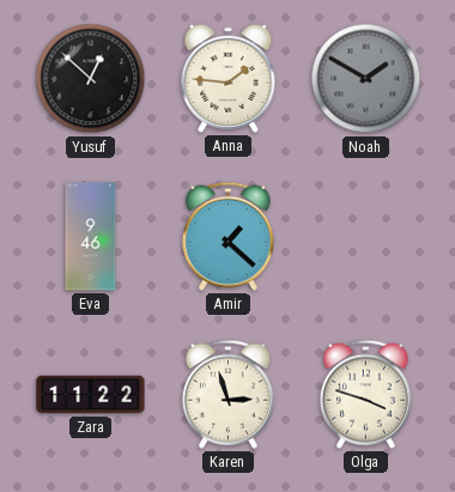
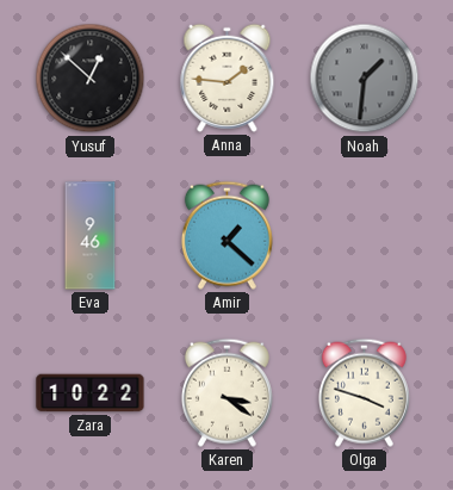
Noah: 1:50 -> 1:31
Zara: 11:22 -> 10:22
Karen: 2:57 -> 3:21
